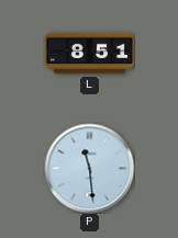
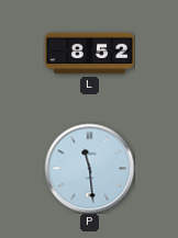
L: 8:51 -> 8:52
